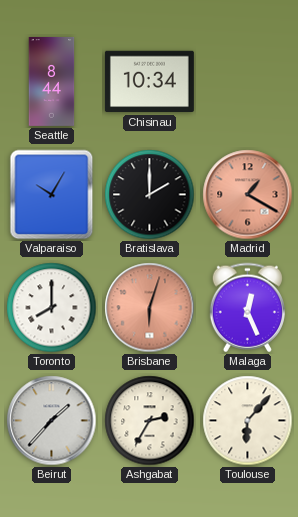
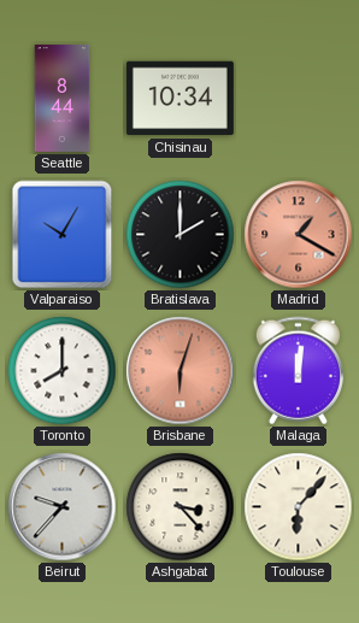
Malaga: 12:26 -> 12:01
Beirut: 1:37 -> 9:37
Ashgabat: 2:35 -> 3:23
